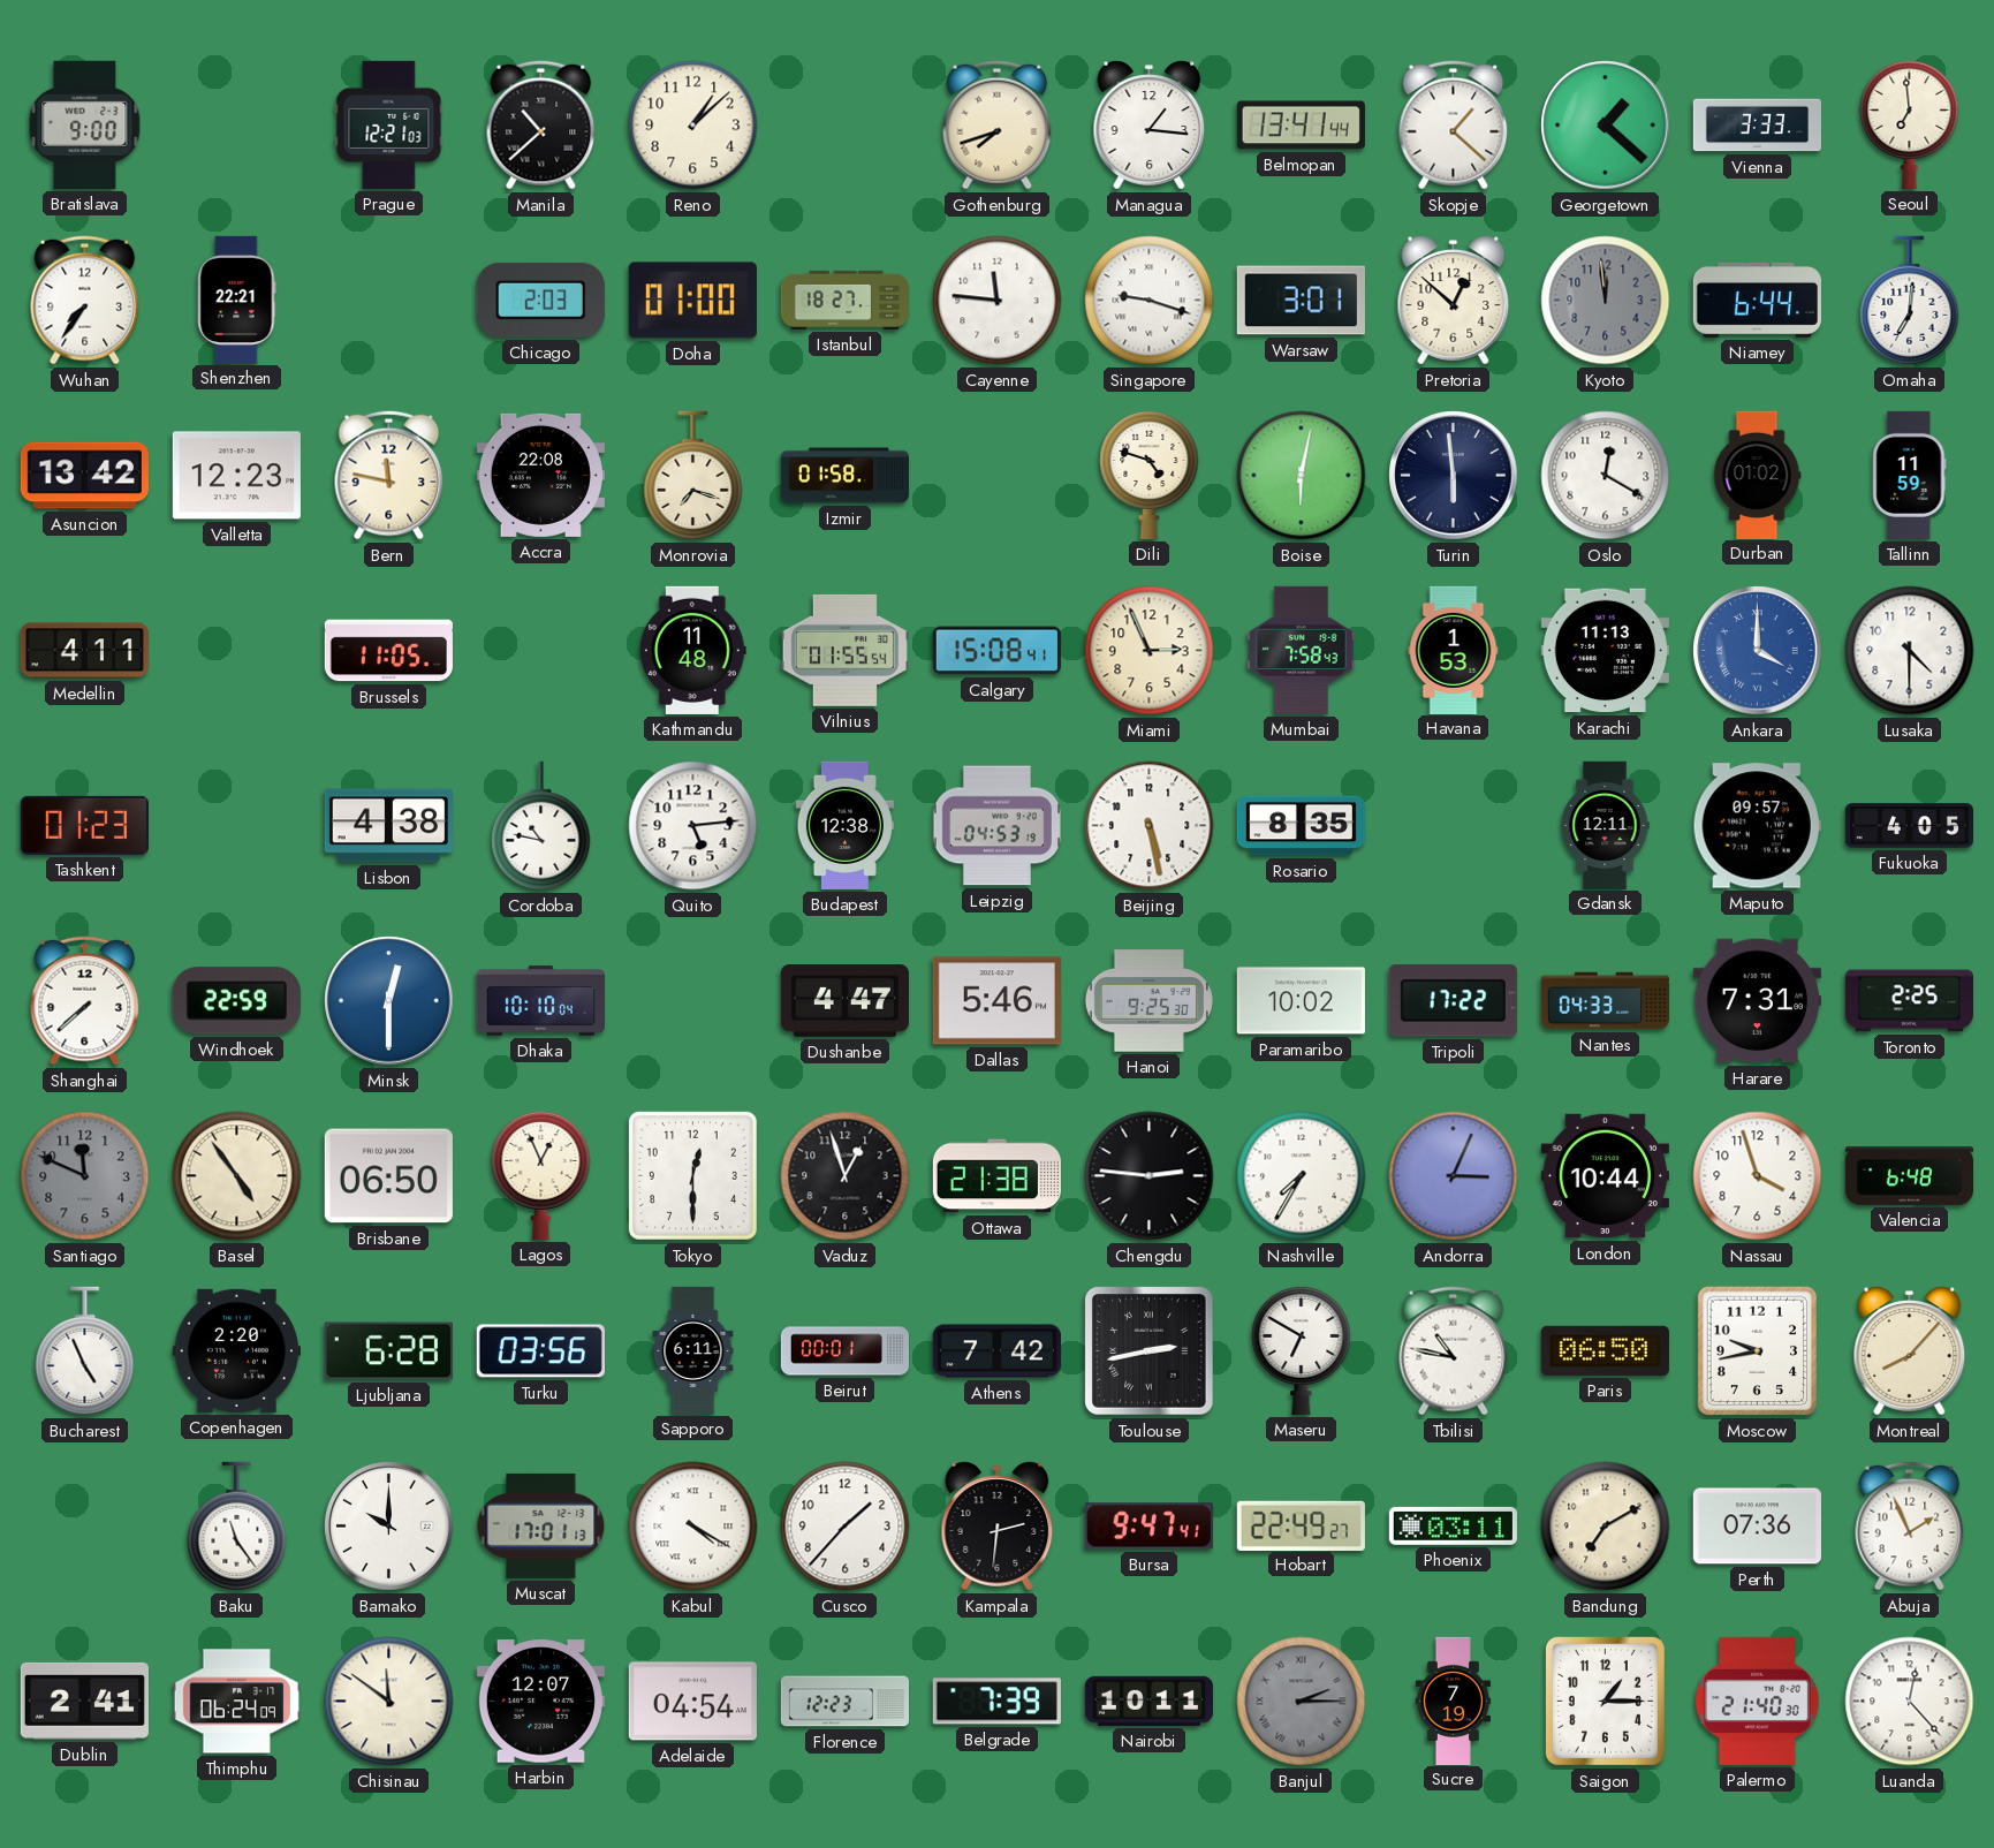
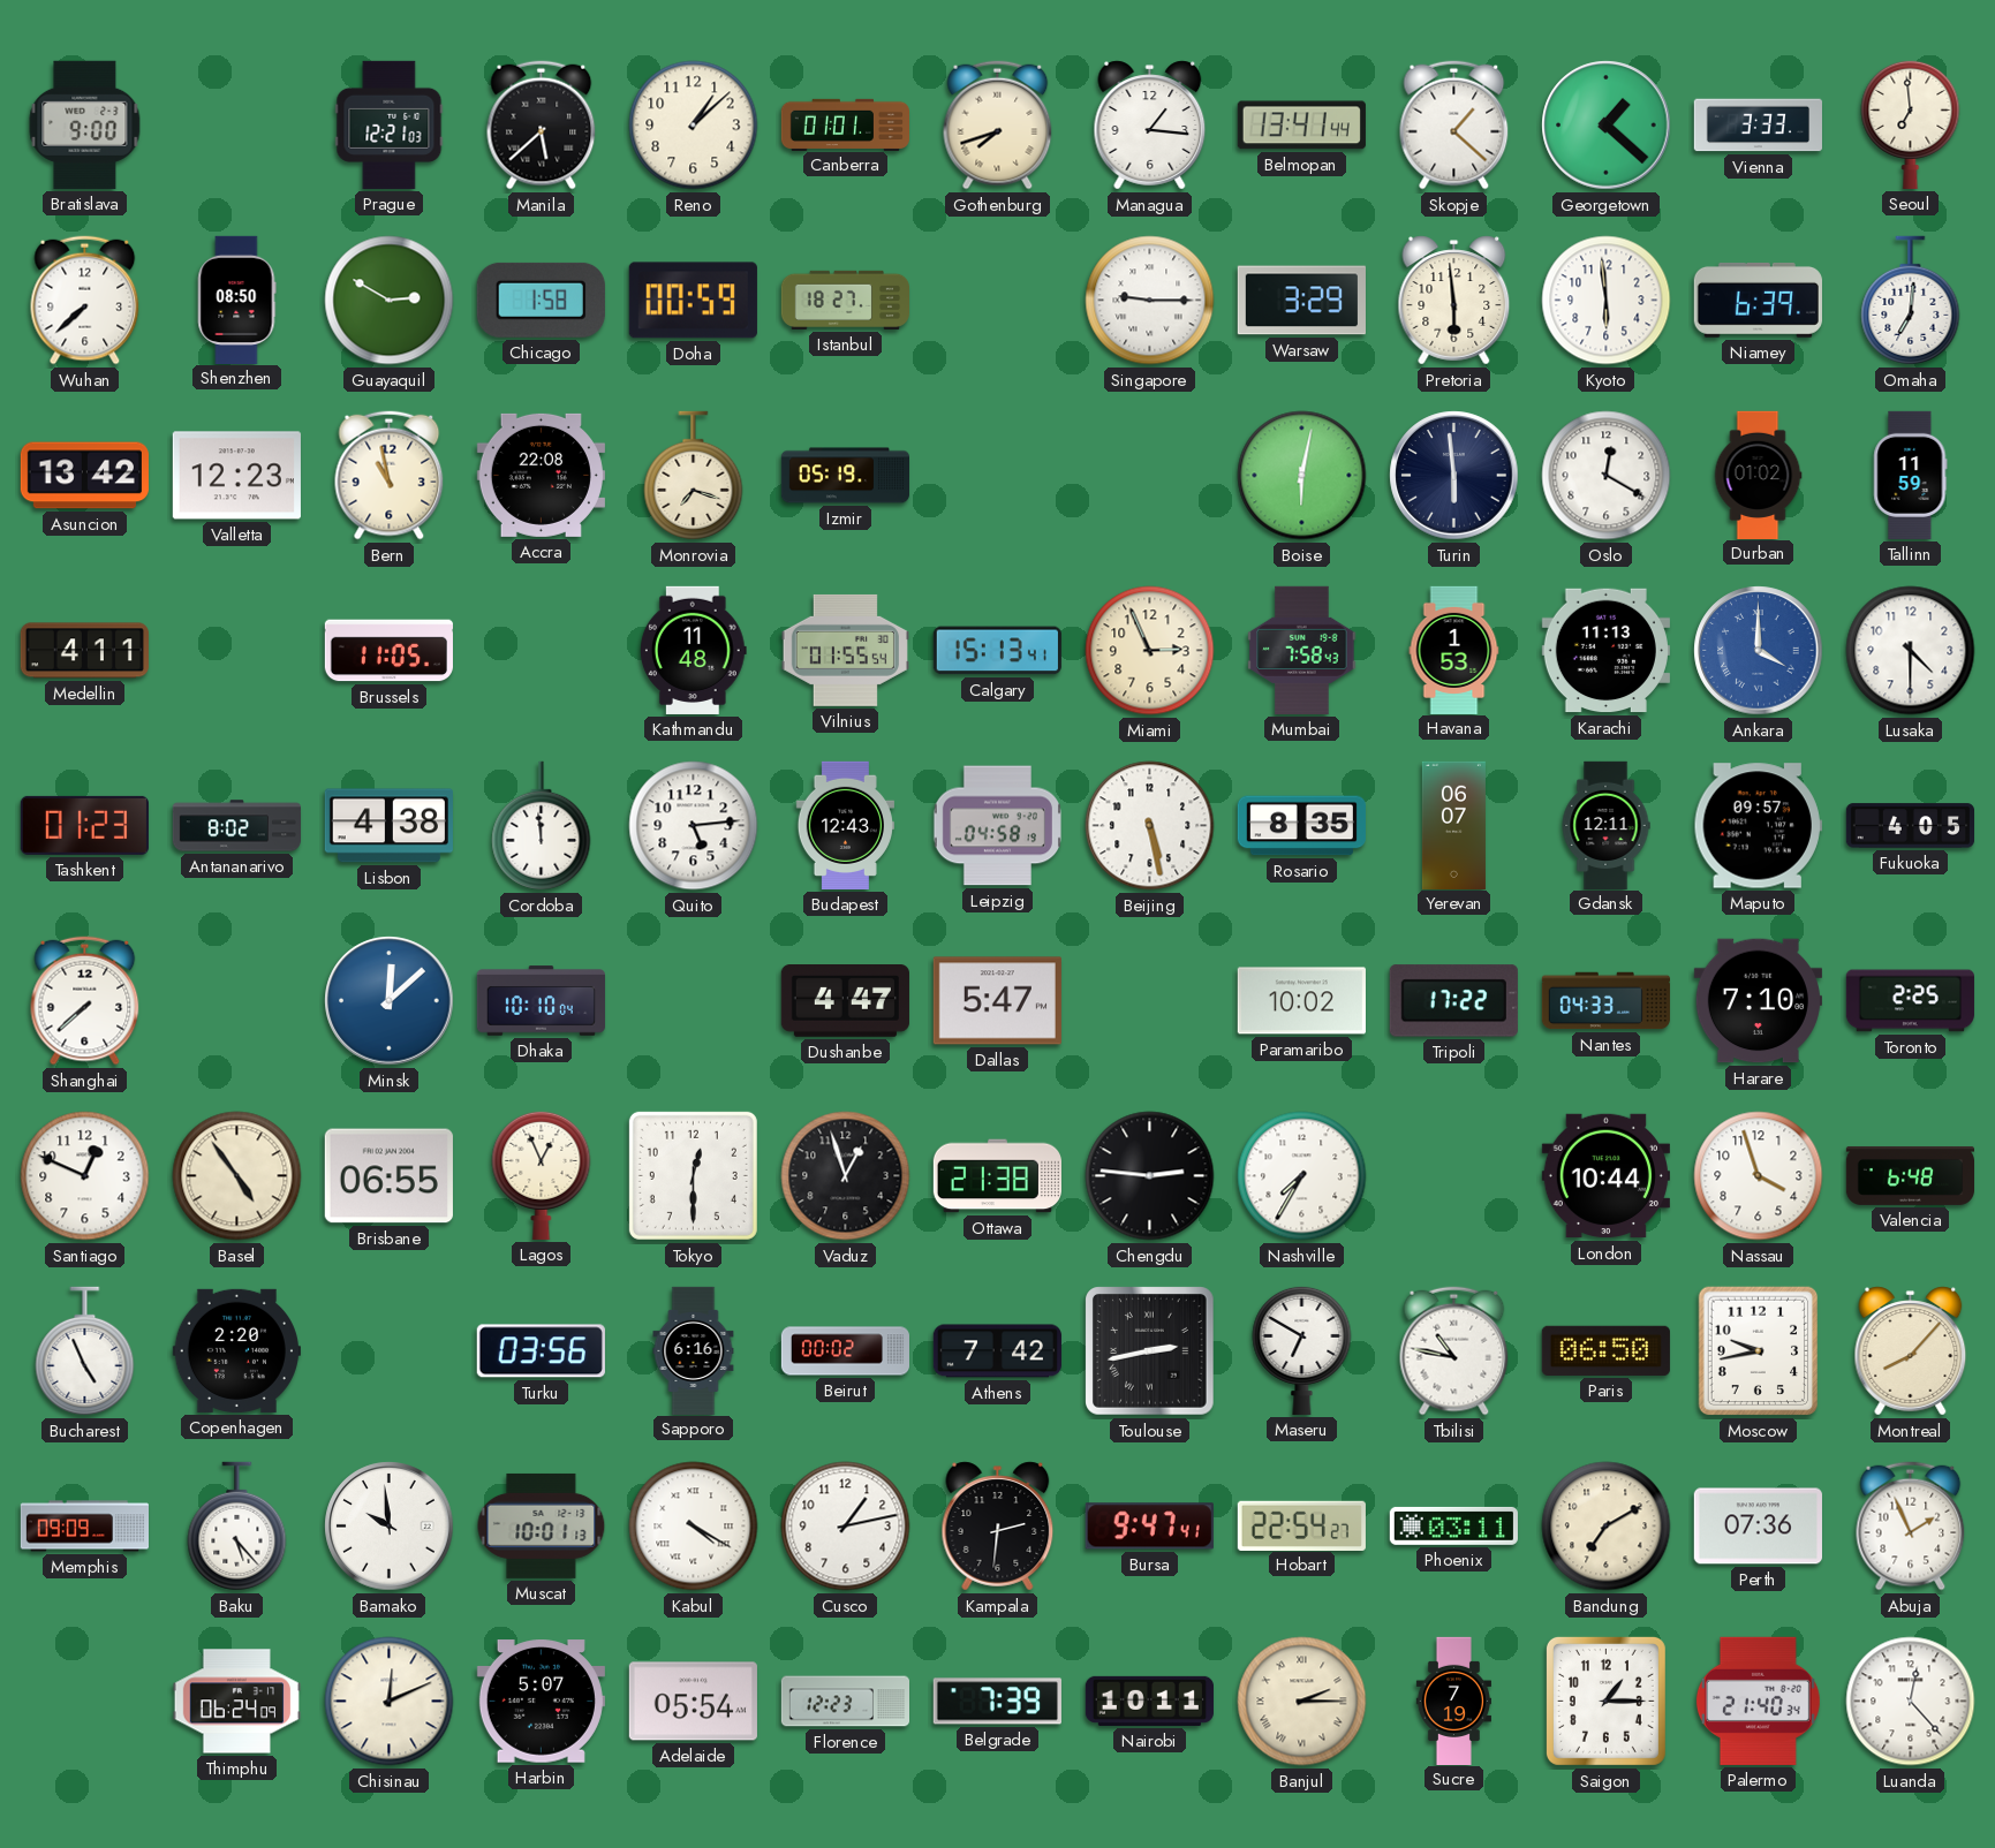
Manila: 10:38 -> 5:38
Canberra: none -> 01:01
Wuhan: 7:36 -> 7:38
Shenzhen: 22:21 -> 08:50
Guayaquil: none -> 2:50
Chicago: 2:03 -> 1:58
Doha: 01:00 -> 00:59
Cayenne: 11:46 -> none
Singapore: 9:18 -> 9:15
Warsaw: 3:01 -> 3:29
Pretoria: 12:52 -> 5:59
Kyoto: 11:59 -> 5:59
Kyoto dial: grey -> white
Niamey: 6:44 -> 6:39
Bern: 11:47 -> 10:58
Izmir: 01:58 -> 05:19
Dili: 4:48 -> none
Calgary: 15:08 -> 15:13
Antananarivo: none -> 8:02
Cordoba: 10:47 -> 11:59
Budapest: 12:38 -> 12:43
Leipzig: 04:53 -> 04:58
Yerevan: none -> 06:07
Windhoek: 22:59 -> none
Minsk: 12:30 -> 12:08
Dallas: 5:46 -> 5:47
Hanoi: 9:25 -> none
Harare: 7:31 -> 7:10
Santiago: 11:49 -> 12:49
Santiago dial: grey -> white
Brisbane: 06:50 -> 06:55
Andorra: 3:04 -> none
Ljubljana: 6:28 -> none
Sapporo: 6:11 -> 6:16
Beirut: 00:01 -> 00:02
Memphis: none -> 09:09
Baku: 11:24 -> 5:23
Bamako: 10:00 -> 9:59
Muscat: 17:01 -> 10:01
Cusco: 1:37 -> 1:13
Hobart: 22:49 -> 22:54
Dublin: 2:41 -> none
Chisinau: 11:51 -> 12:11
Harbin: 12:07 -> 5:07
Adelaide: 04:54 -> 05:54
Banjul dial: grey -> cream
Palermo: 21:40:30 -> 21:40:34
